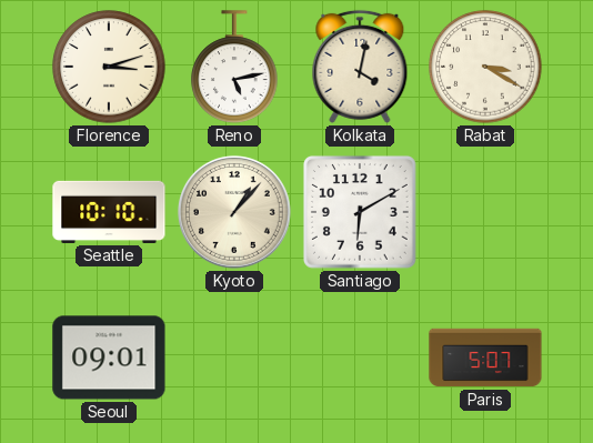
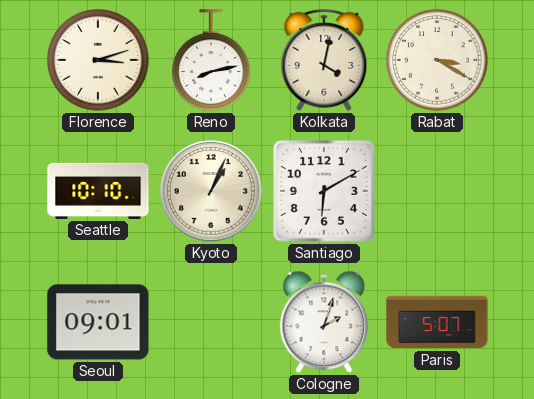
Reno: 5:13 -> 8:13
Kyoto: 1:07 -> 1:04
Cologne: none -> 2:03
